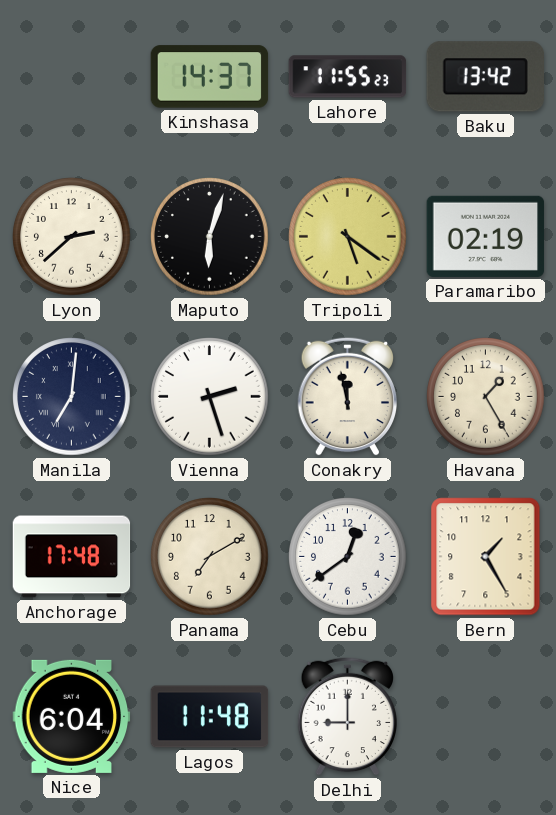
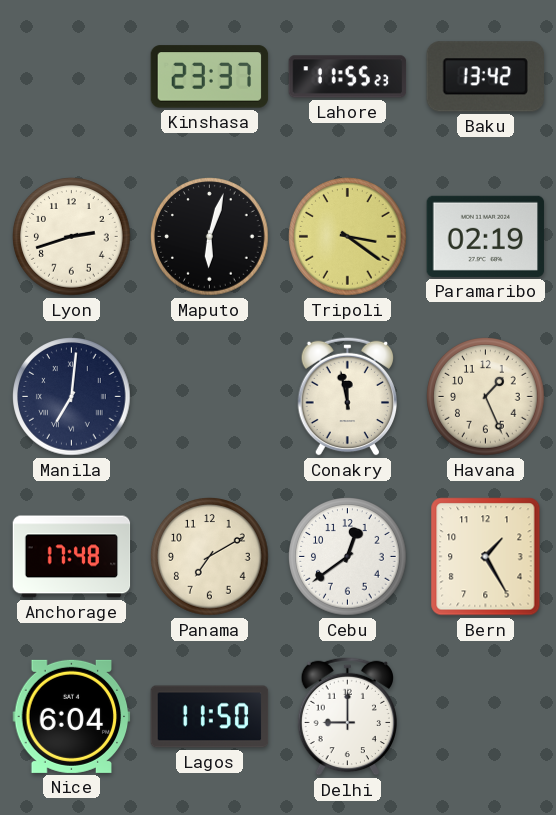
Kinshasa: 14:37 -> 23:37
Lyon: 2:38 -> 2:42
Tripoli: 5:21 -> 3:21
Vienna: 2:27 -> none
Havana: 1:25 -> 1:26
Lagos: 11:48 -> 11:50
